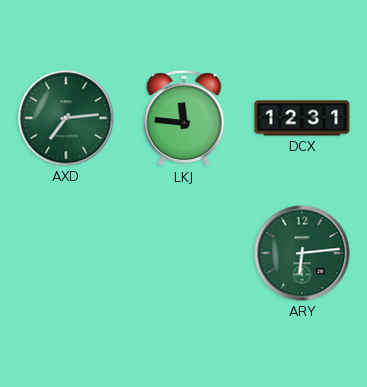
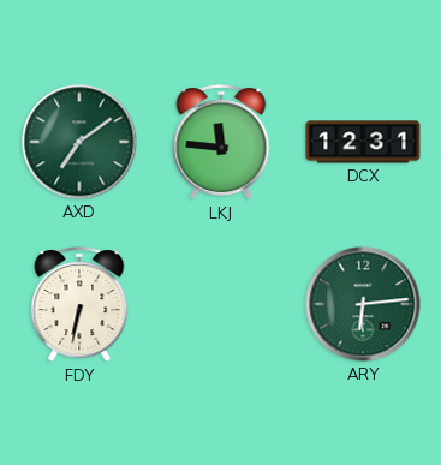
AXD: 7:14 -> 7:09
FDY: none -> 6:32
